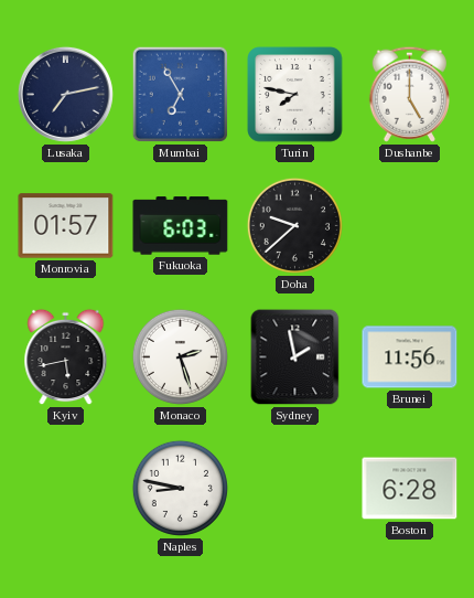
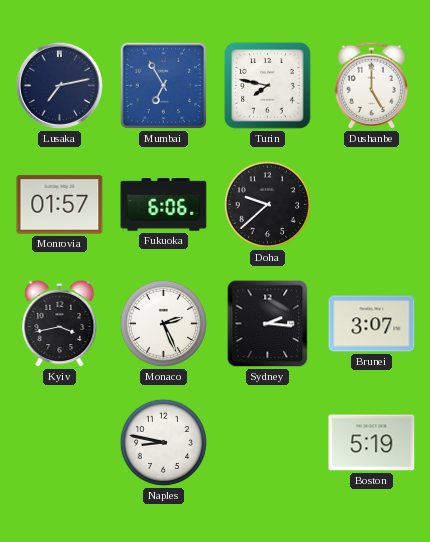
Fukuoka: 6:03 -> 6:06
Kyiv: 5:43 -> 3:43
Monaco: 2:27 -> 2:26
Sydney: 1:58 -> 2:16
Brunei: 11:56 -> 3:07
Boston: 6:28 -> 5:19
